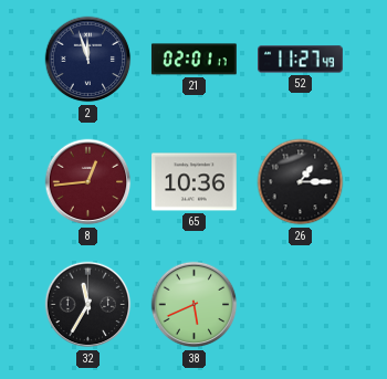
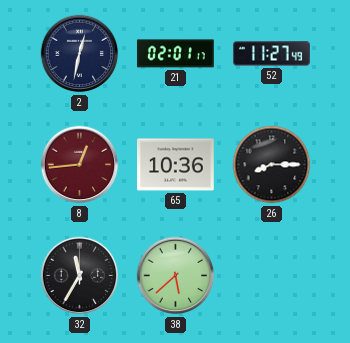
2: 11:57 -> 12:32
26: 1:15 -> 8:15
38: 5:41 -> 5:38
